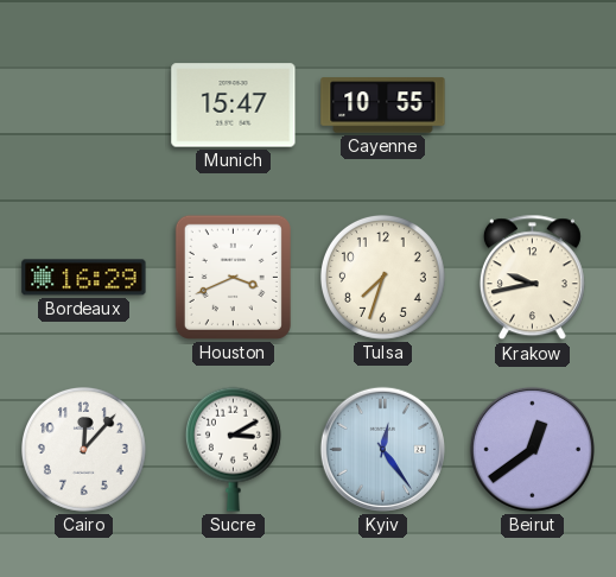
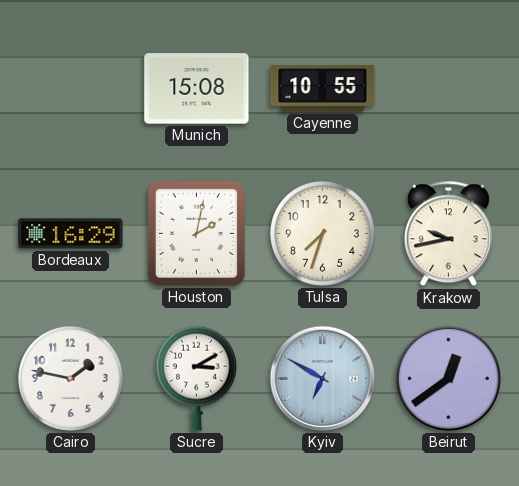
Munich: 15:47 -> 15:08
Houston: 3:41 -> 2:02
Cairo: 12:07 -> 1:47
Kyiv: 12:24 -> 6:50
